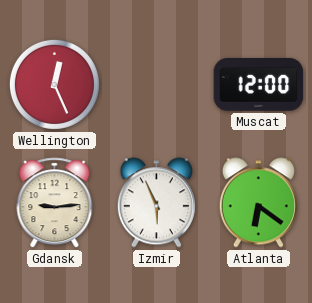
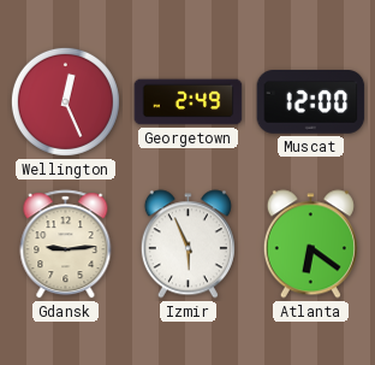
Georgetown: none -> 2:49
